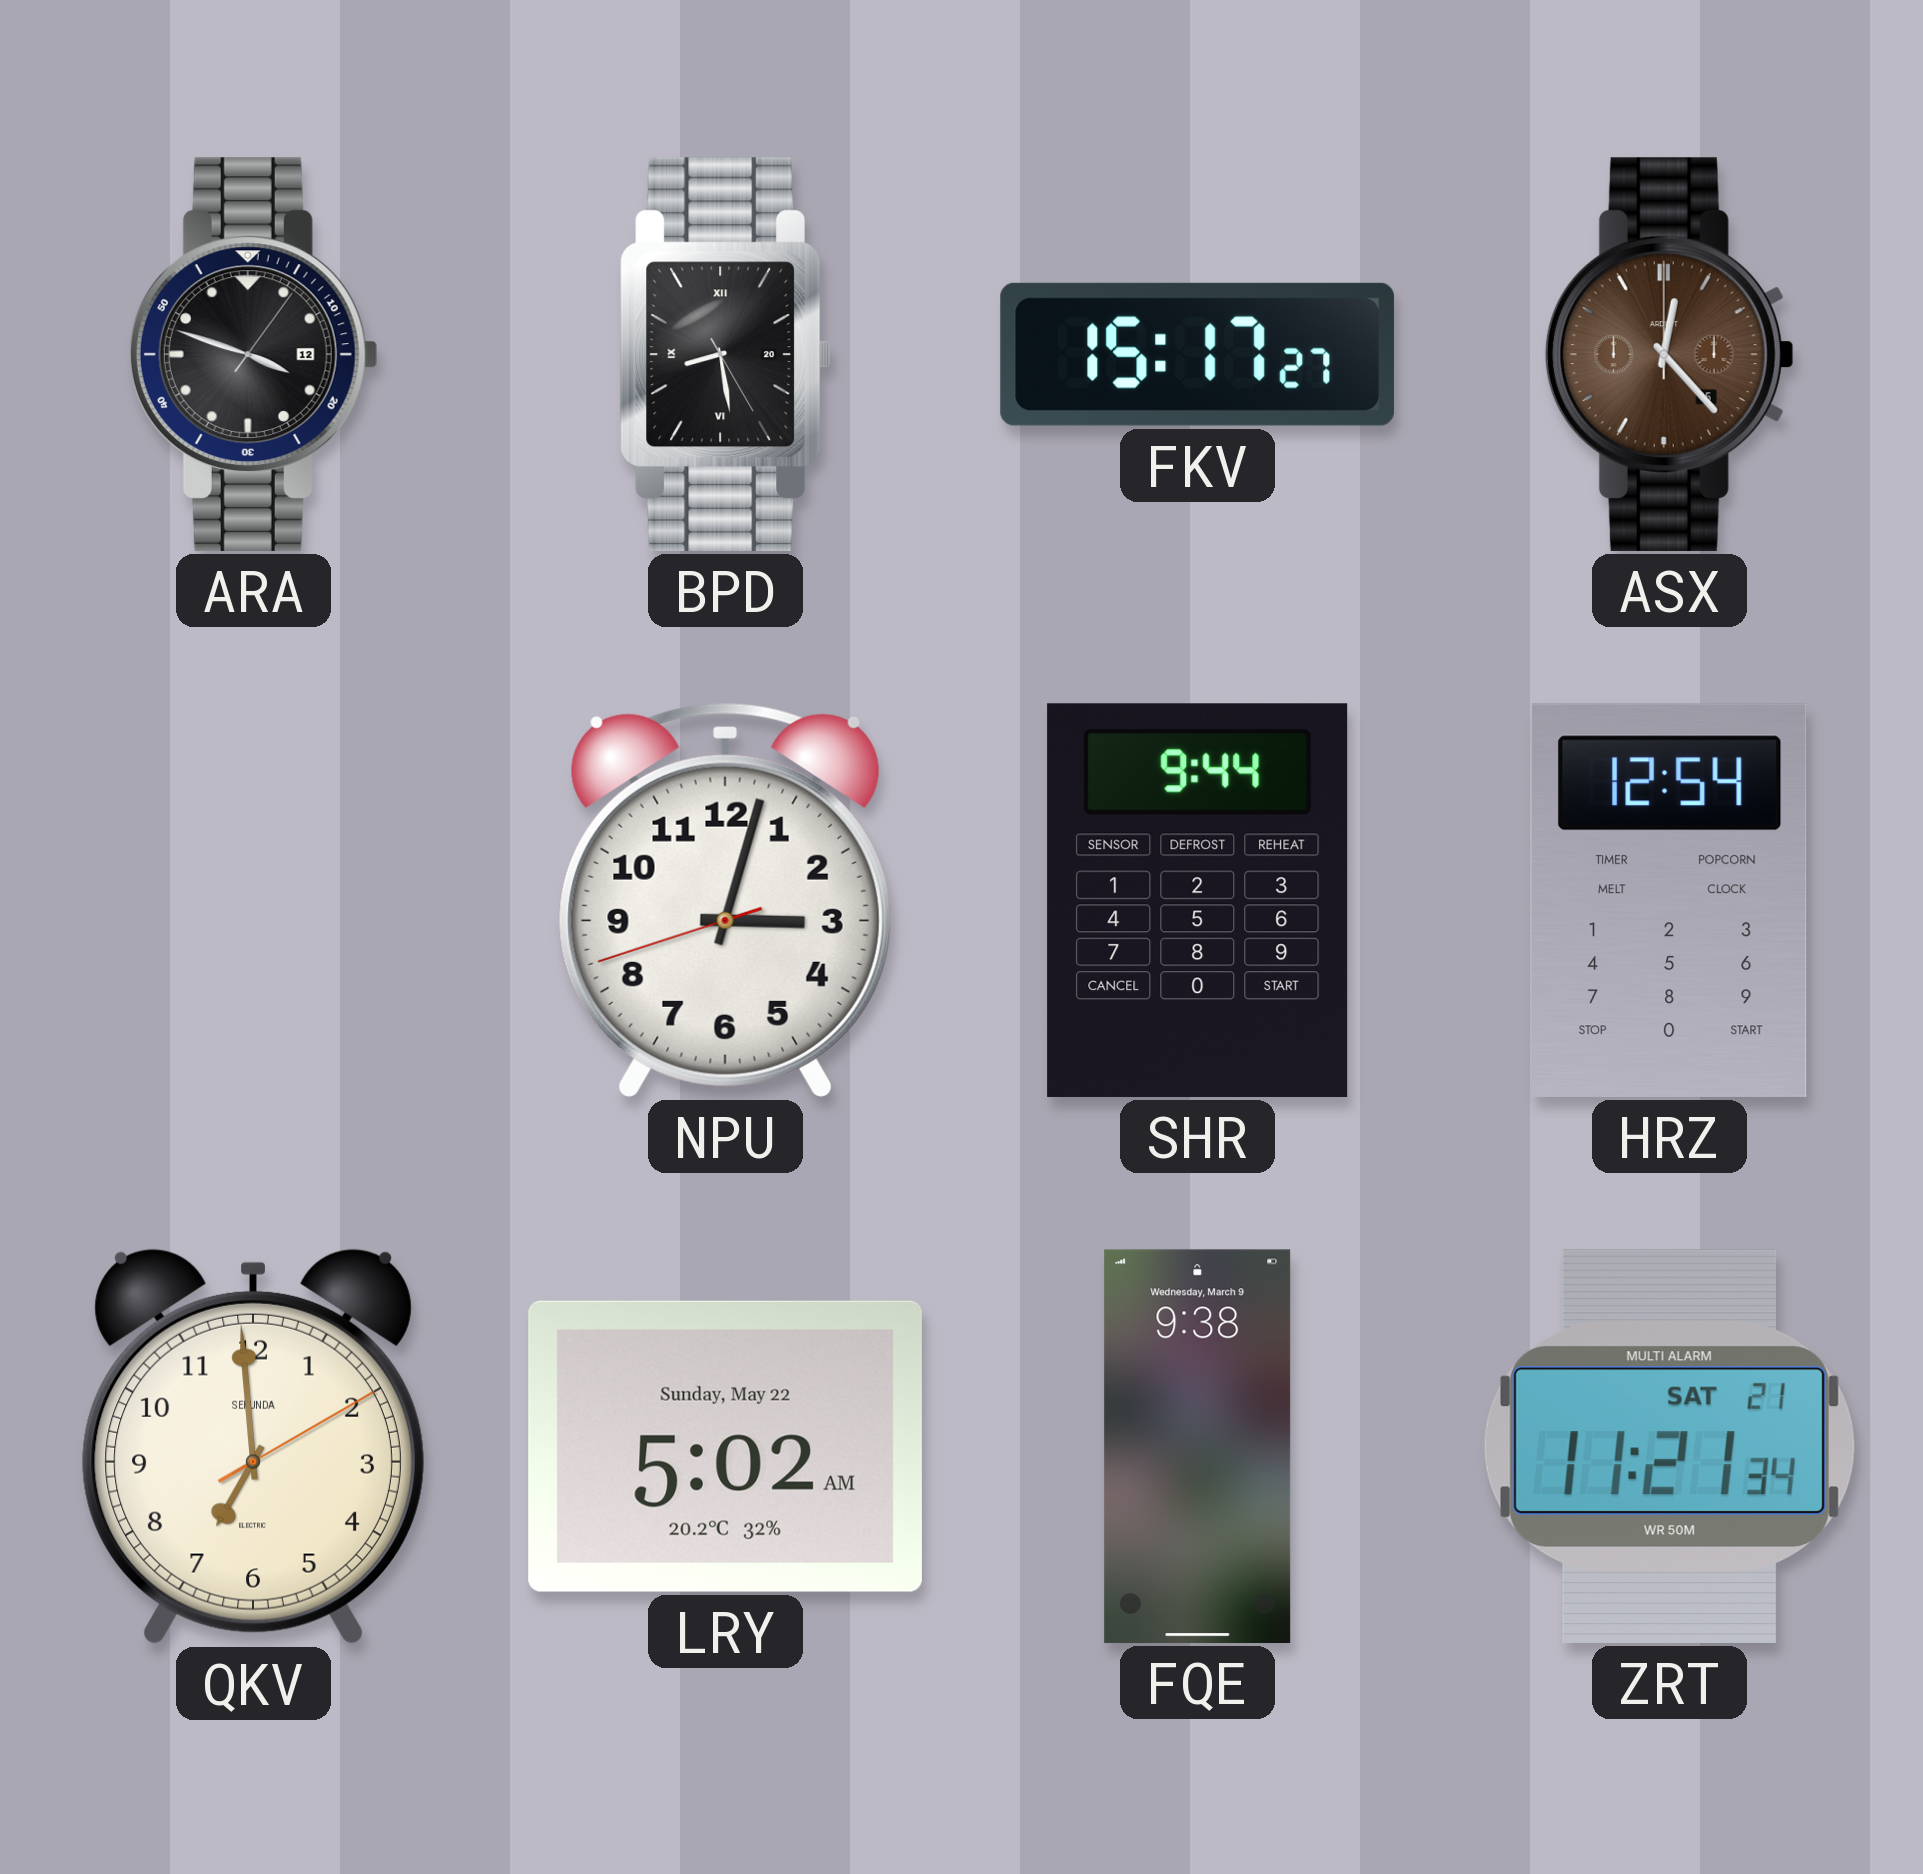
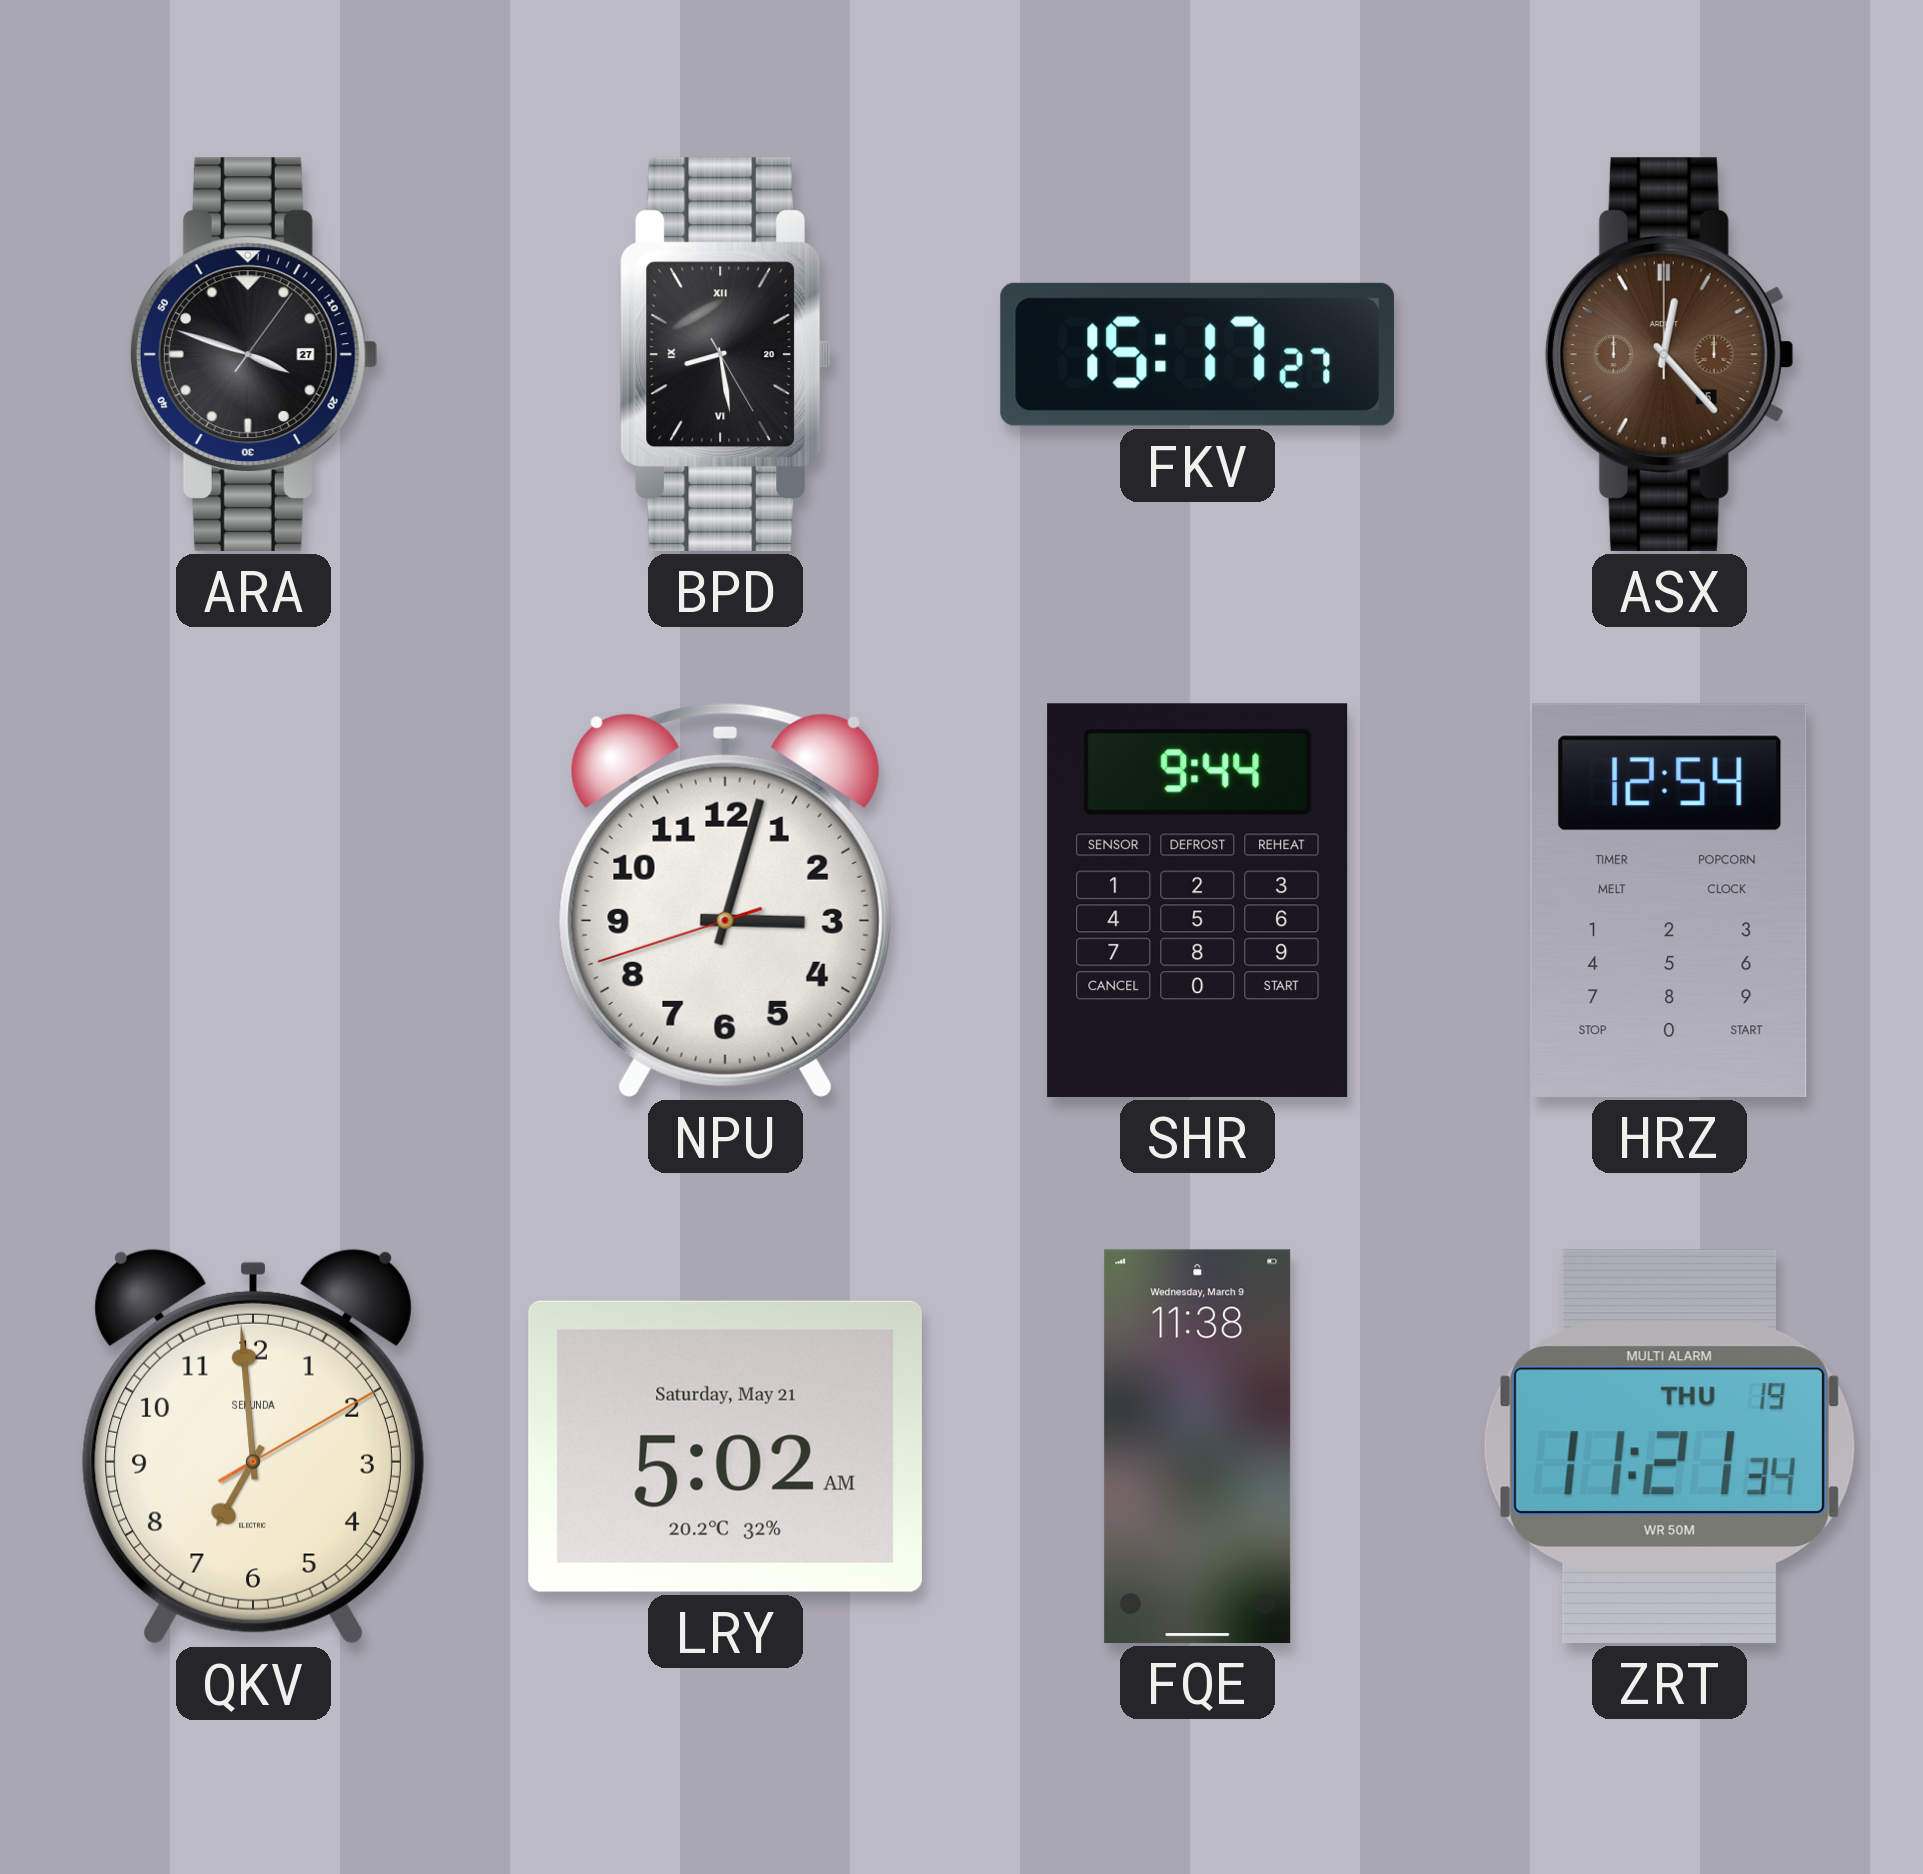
ARA date: 12 -> 27
LRY date: Sunday, May 22 -> Saturday, May 21
FQE: 9:38 -> 11:38
ZRT date: SAT 21 -> THU 19
